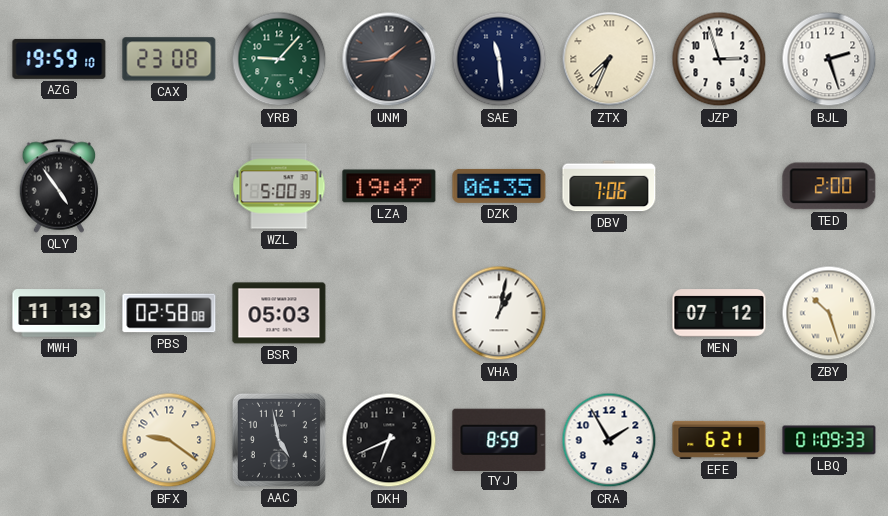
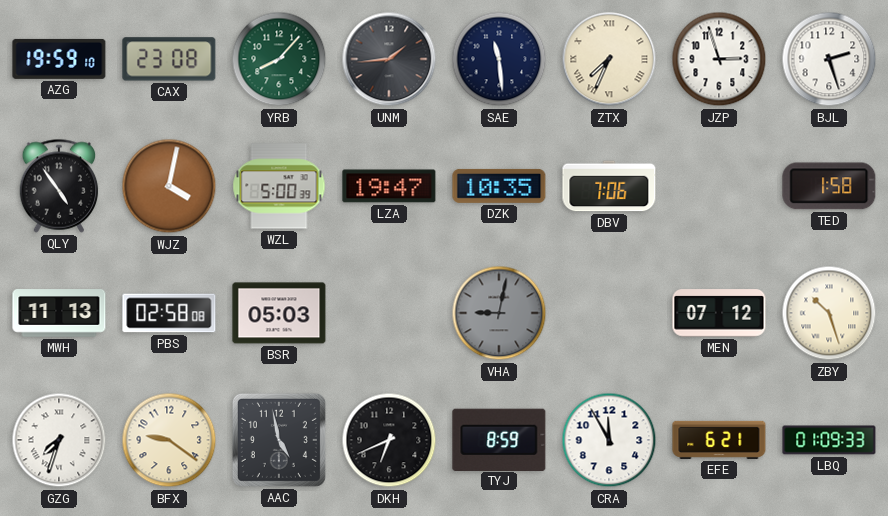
YRB: 9:07 -> 8:07
WJZ: none -> 4:02
DZK: 06:35 -> 10:35
TED: 2:00 -> 1:58
VHA: 1:02 -> 9:02
VHA dial: white -> grey
GZG: none -> 7:33
CRA: 1:55 -> 11:55
